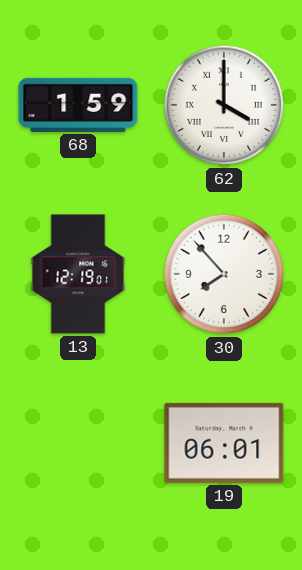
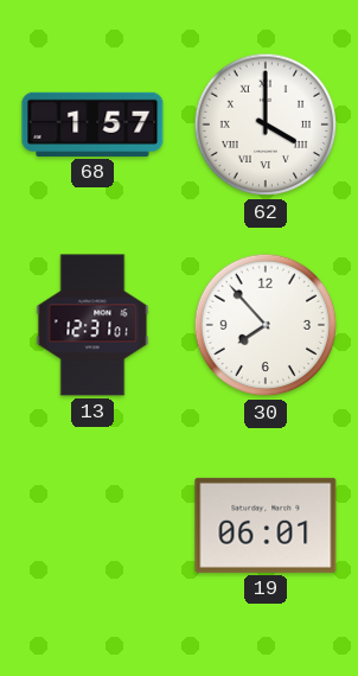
68: 1:59 -> 1:57
13: 12:19 -> 12:31
